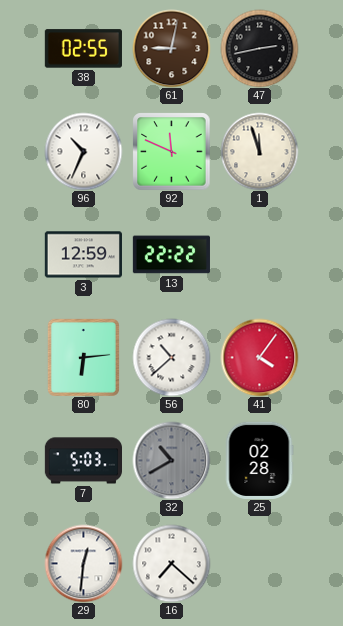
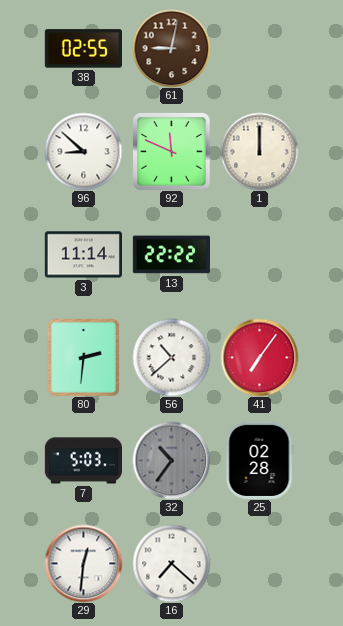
47: 2:43 -> none
96: 10:34 -> 8:52
1: 11:57 -> 12:00
3: 12:59 -> 11:14
80: 6:14 -> 2:31
41: 4:06 -> 7:06
32: 10:40 -> 10:36
